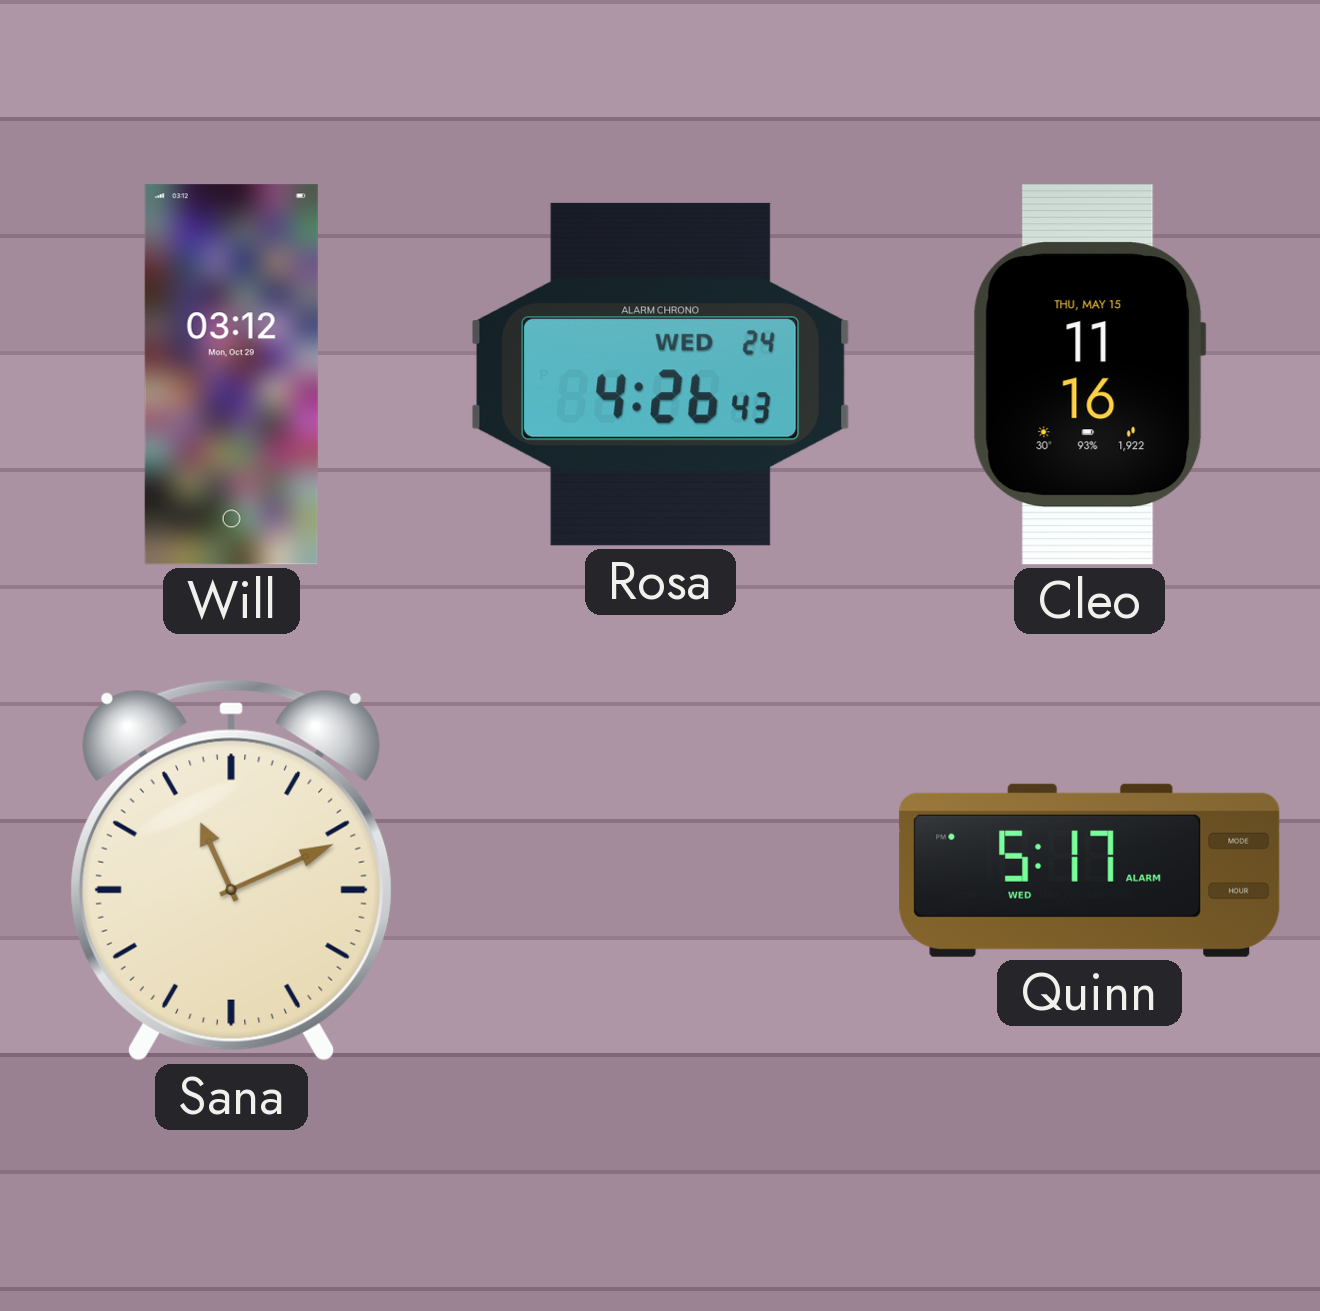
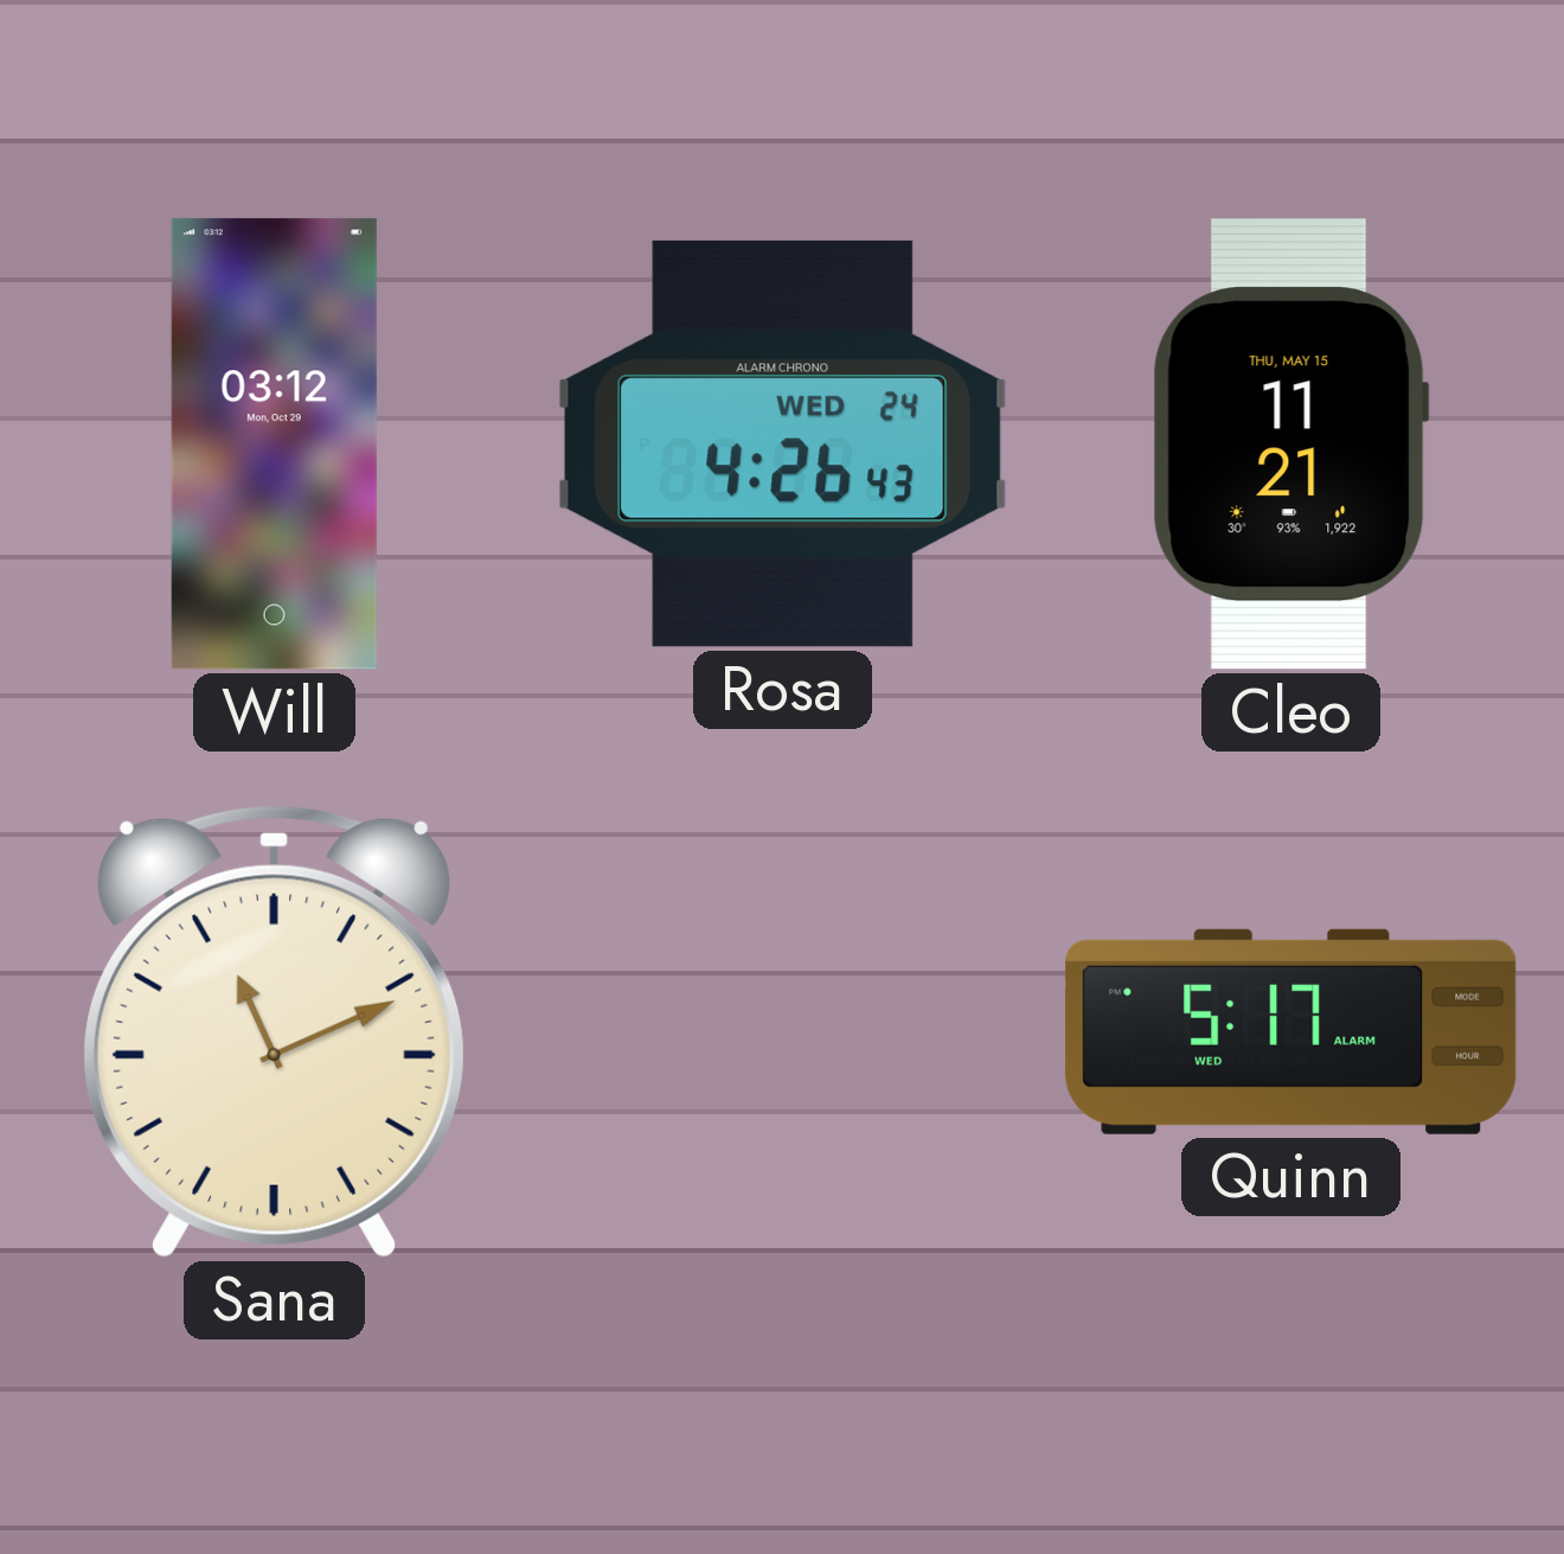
Cleo: 11:16 -> 11:21
